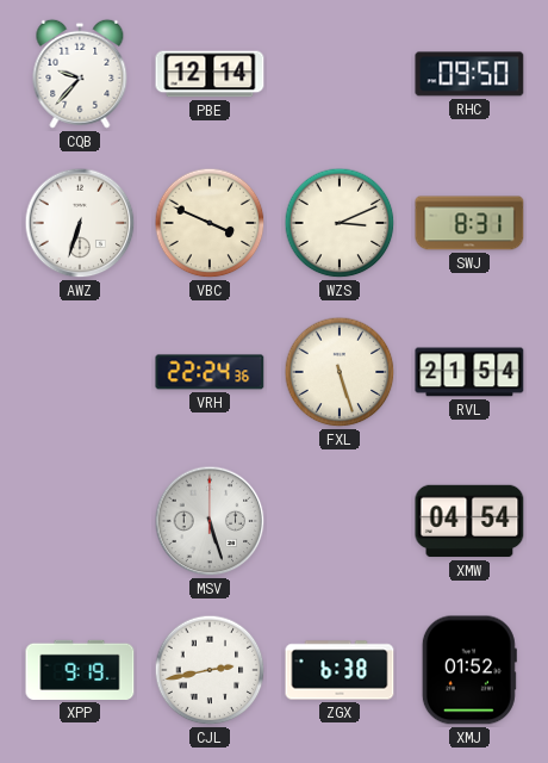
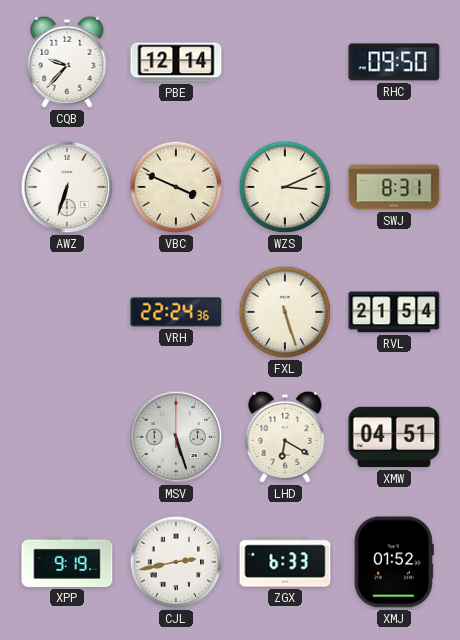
LHD: none -> 6:20
XMW: 04:54 -> 04:51
ZGX: 6:38 -> 6:33
